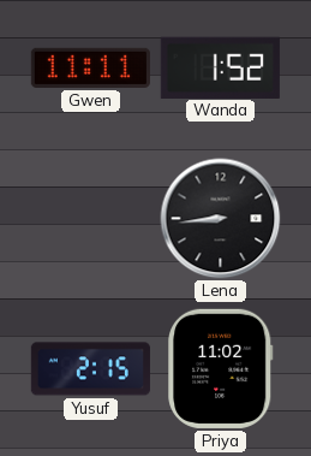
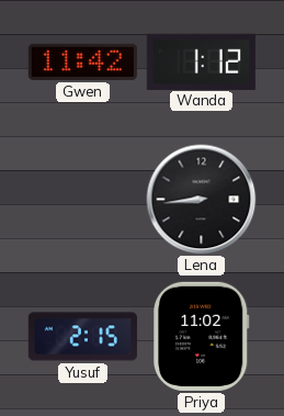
Gwen: 11:11 -> 11:42
Wanda: 1:52 -> 1:12
